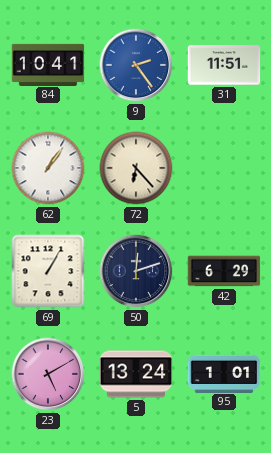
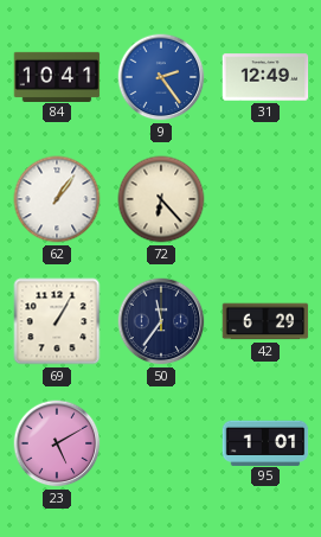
31: 11:51 -> 12:49
50: 12:12 -> 11:36
5: 13:24 -> none
